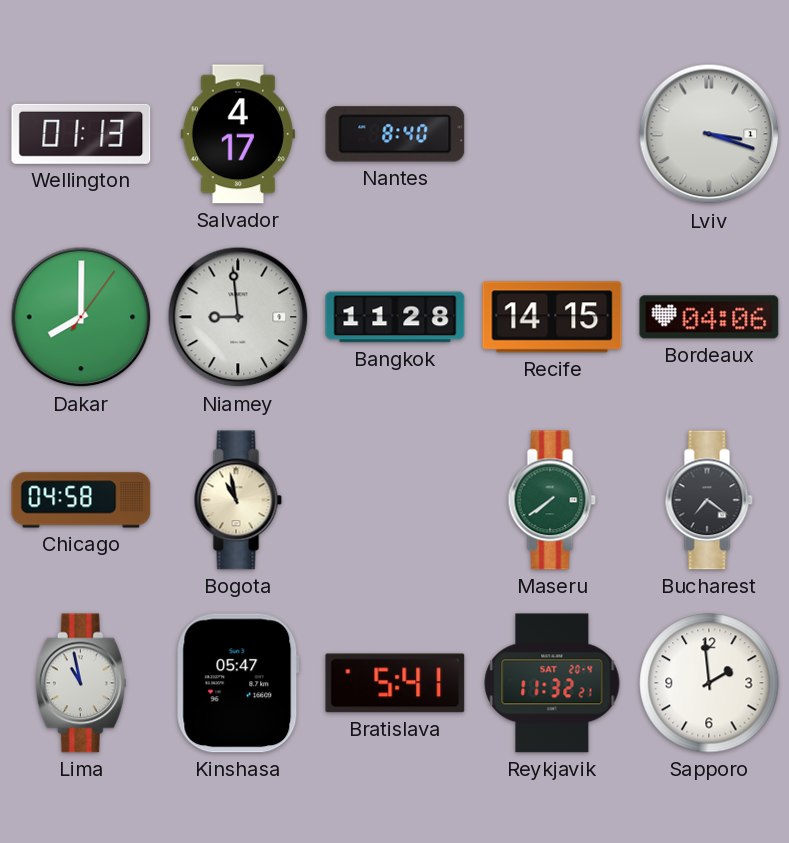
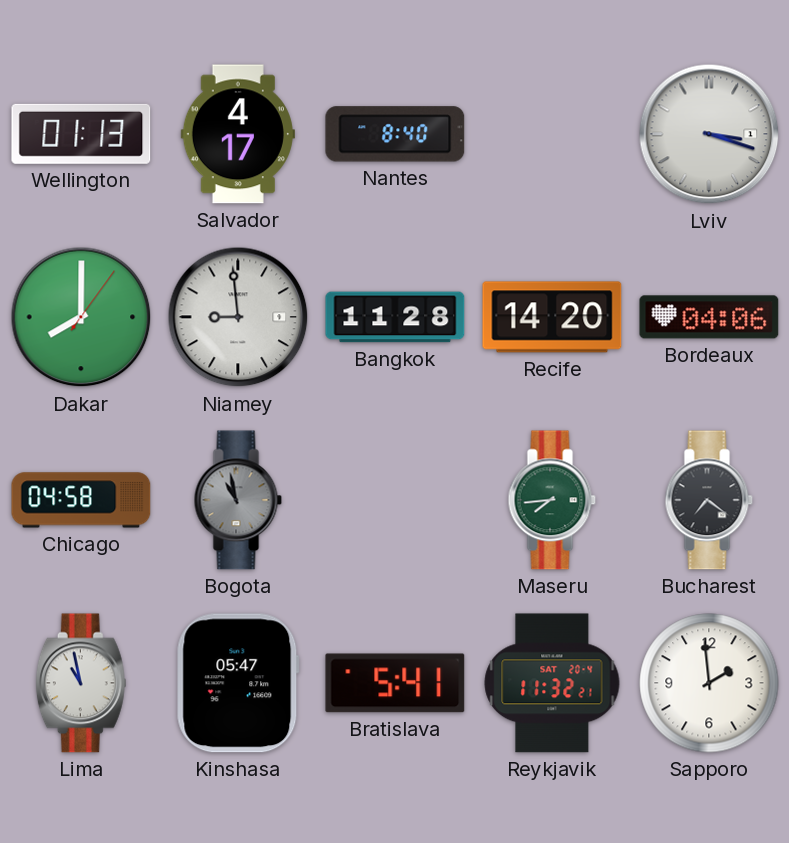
Recife: 14:15 -> 14:20
Bogota dial: cream -> grey
Maseru: 7:39 -> 7:44
